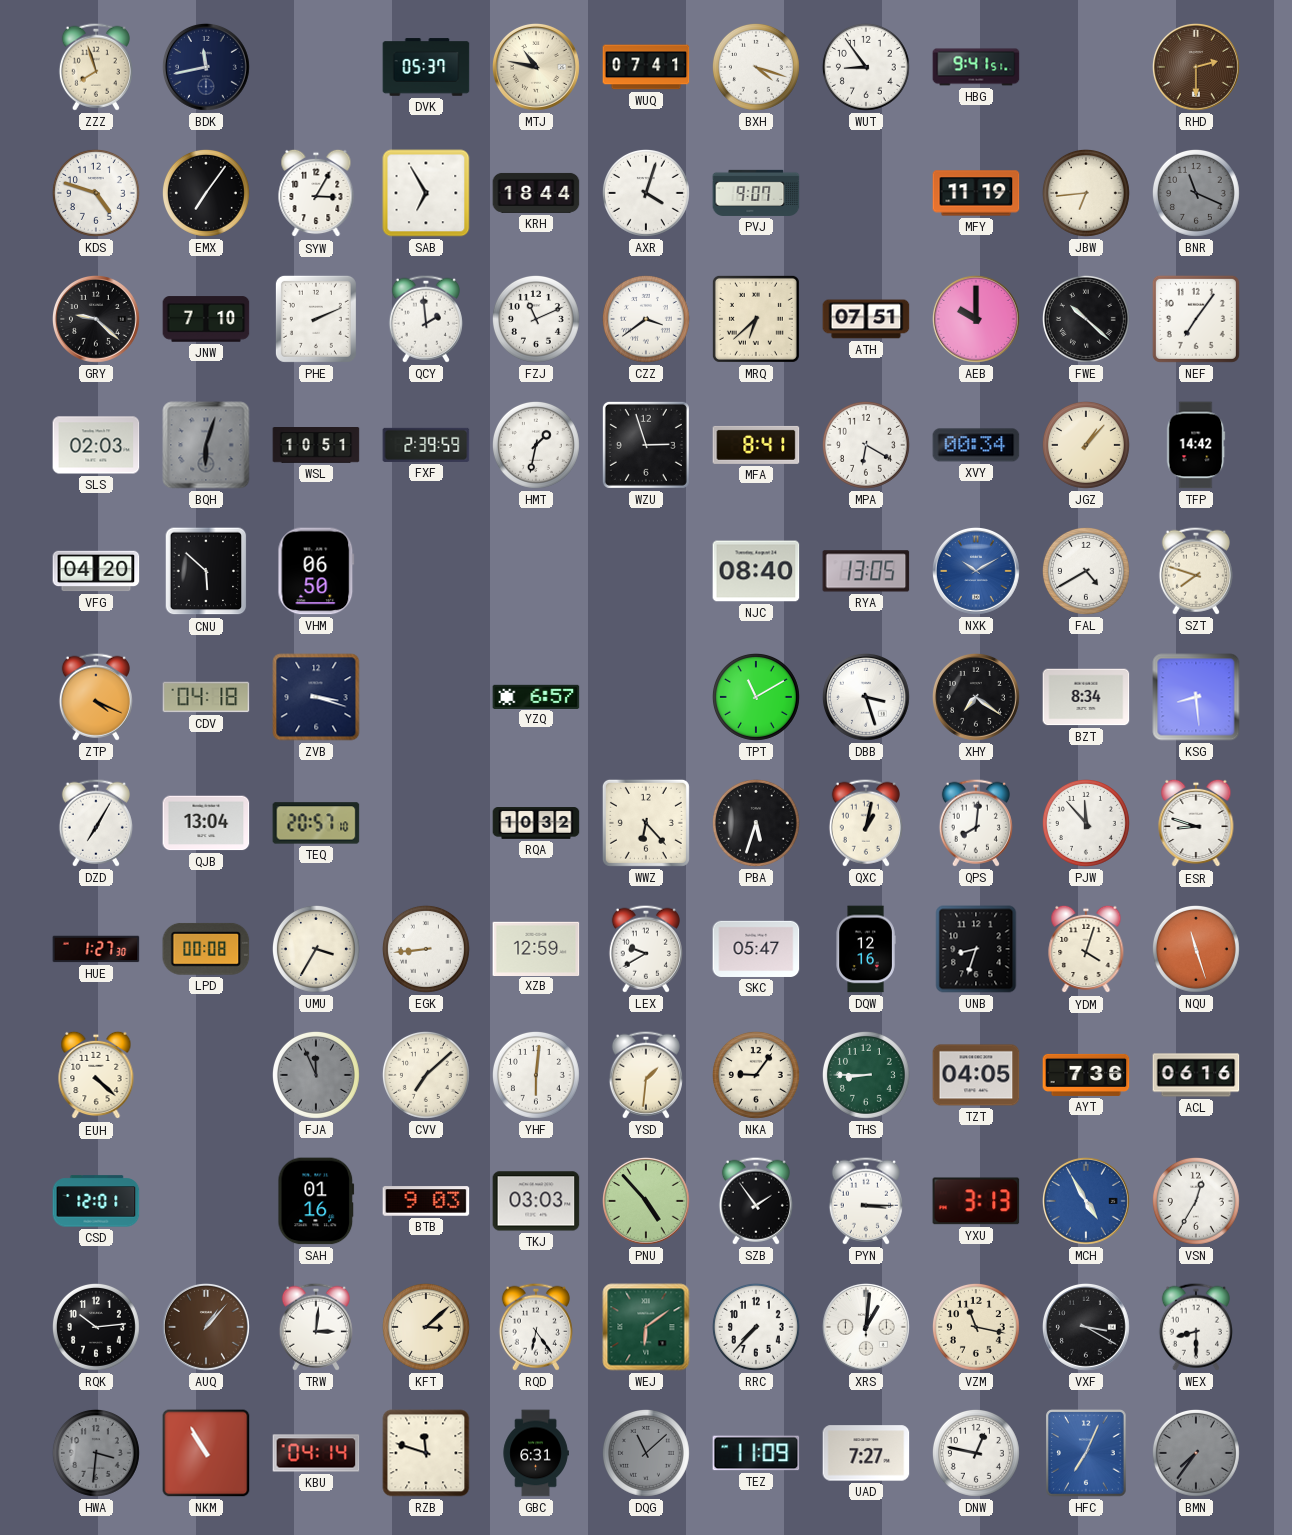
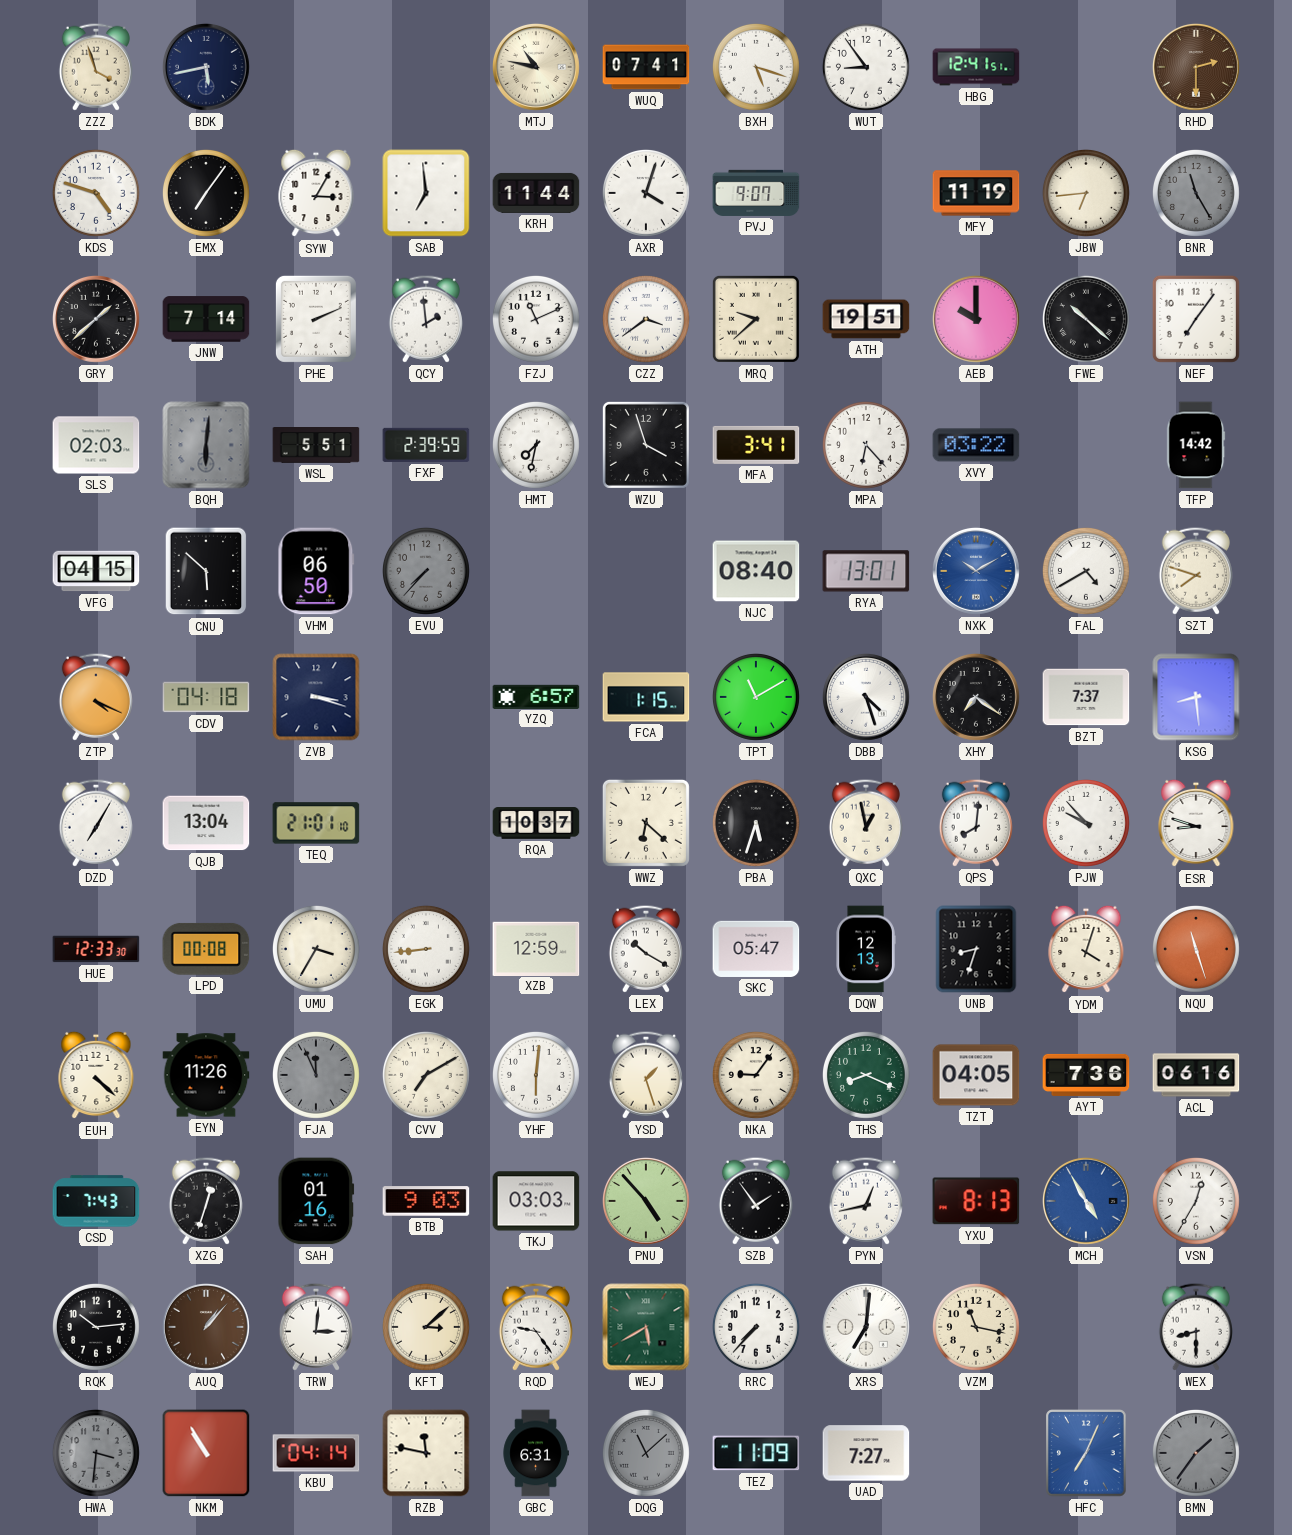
ZZZ: 7:57 -> 3:57
BDK: 11:43 -> 5:43
DVK: 05:37 -> none
BXH: 4:18 -> 5:18
HBG: 9:41 -> 12:41
SAB: 6:55 -> 6:59
KRH: 18:44 -> 11:44
BNR: 11:19 -> 11:25
GRY: 9:22 -> 1:38
JNW: 7:10 -> 7:14
MRQ: 6:38 -> 9:38
ATH: 07:51 -> 19:51
BQH: 6:03 -> 6:01
WSL: 10:51 -> 5:51
HMT: 1:32 -> 7:32
WZU: 2:57 -> 3:57
MFA: 8:41 -> 3:41
MPA: 6:20 -> 6:23
XVY: 00:34 -> 03:22
JGZ: 1:07 -> none
VFG: 04:20 -> 04:15
EVU: none -> 7:37
RYA: 13:05 -> 13:01
FCA: none -> 1:15
DBB: 3:27 -> 4:27
BZT: 8:34 -> 7:37
TEQ: 20:57 -> 21:01
RQA: 10:32 -> 10:37
WWZ: 6:23 -> 6:22
QXC: 1:02 -> 12:58
PJW: 11:53 -> 9:53
HUE: 1:27 -> 12:33
LEX: 9:40 -> 10:20
DQW: 12:16 -> 12:13
EYN: none -> 11:26
CVV: 7:08 -> 7:10
YSD: 1:31 -> 1:27
THS: 8:45 -> 8:19
CSD: 12:01 -> 7:43
XZG: none -> 12:33
PYN: 3:15 -> 12:43
YXU: 3:13 -> 8:13
RQD: 6:24 -> 9:24
WEJ: 6:09 -> 5:40
XRS: 1:01 -> 7:01
VXF: 3:20 -> none
RZB: 11:48 -> 11:47
DNW: 12:47 -> none
BMN: 7:36 -> 1:36
